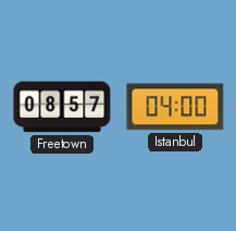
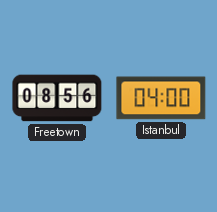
Freetown: 08:57 -> 08:56
